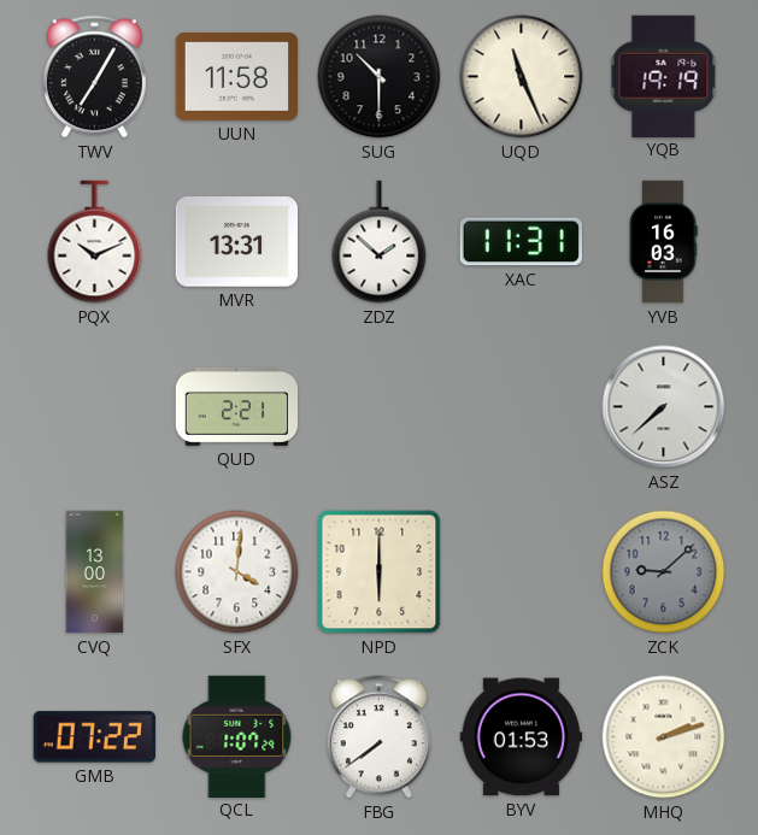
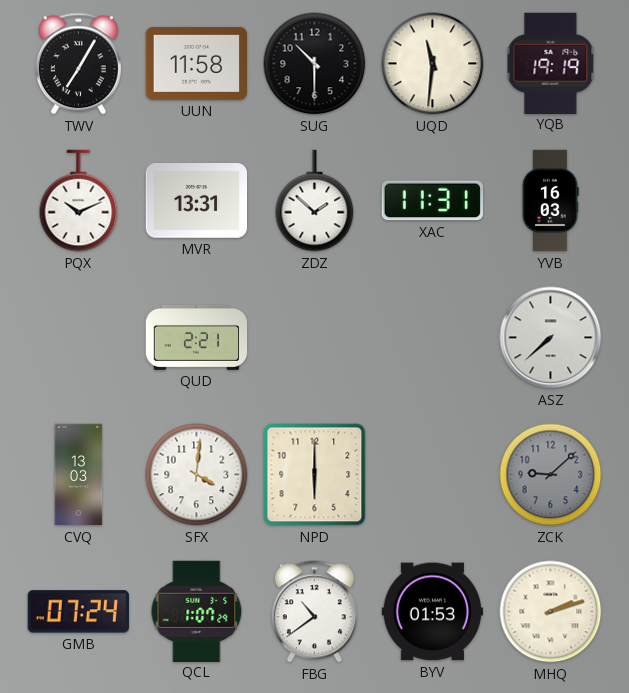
UQD: 11:26 -> 11:31
CVQ: 13:00 -> 13:03
GMB: 07:22 -> 07:24
FBG: 7:39 -> 10:39
